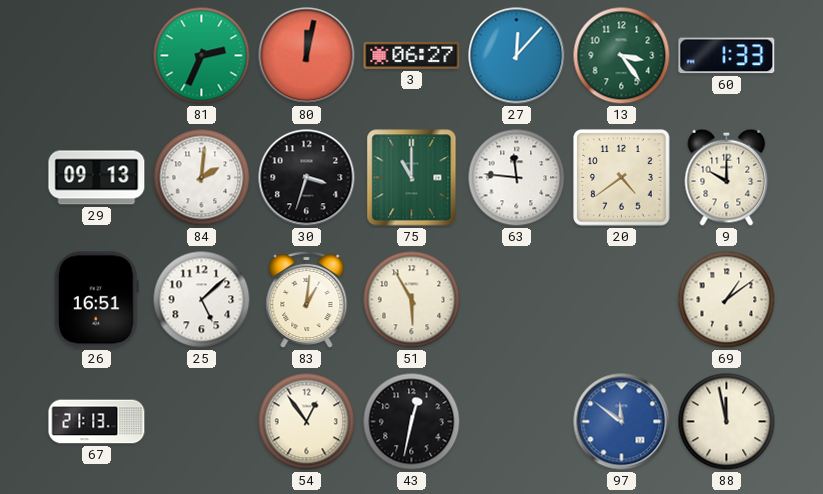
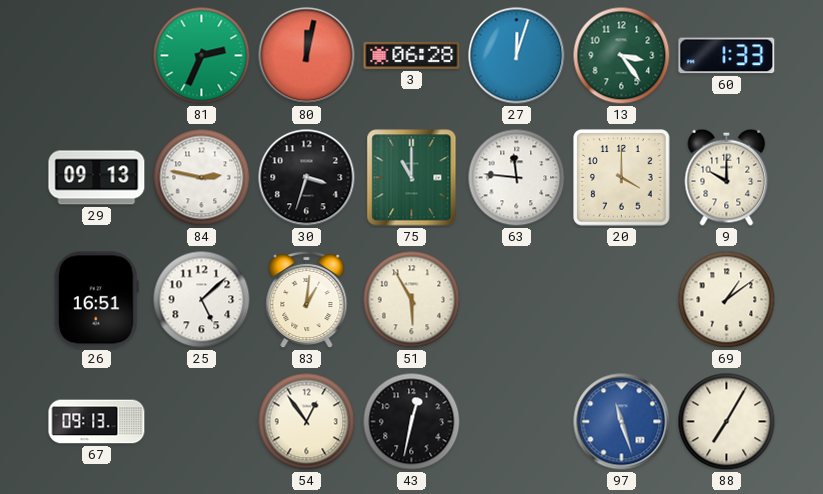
3: 06:27 -> 06:28
27: 12:07 -> 12:03
84: 2:01 -> 2:47
20: 4:39 -> 4:00
67: 21:13 -> 09:13
97: 11:51 -> 11:27
88: 11:58 -> 7:05
